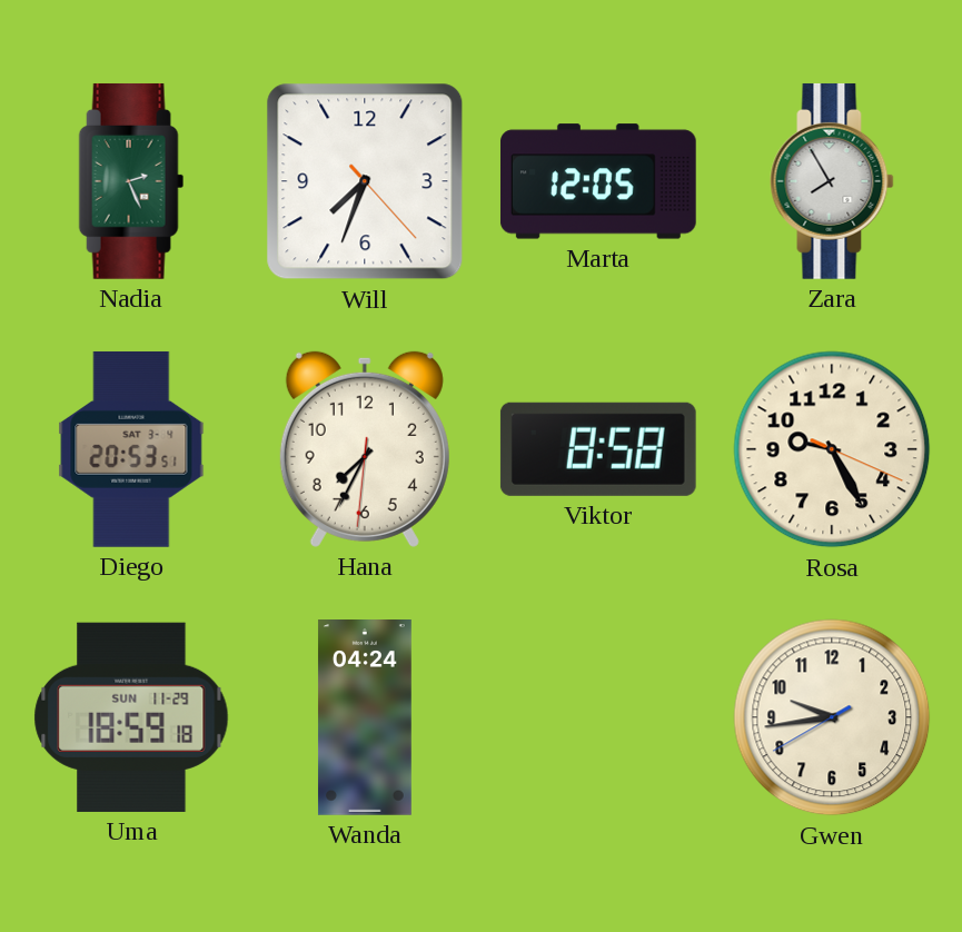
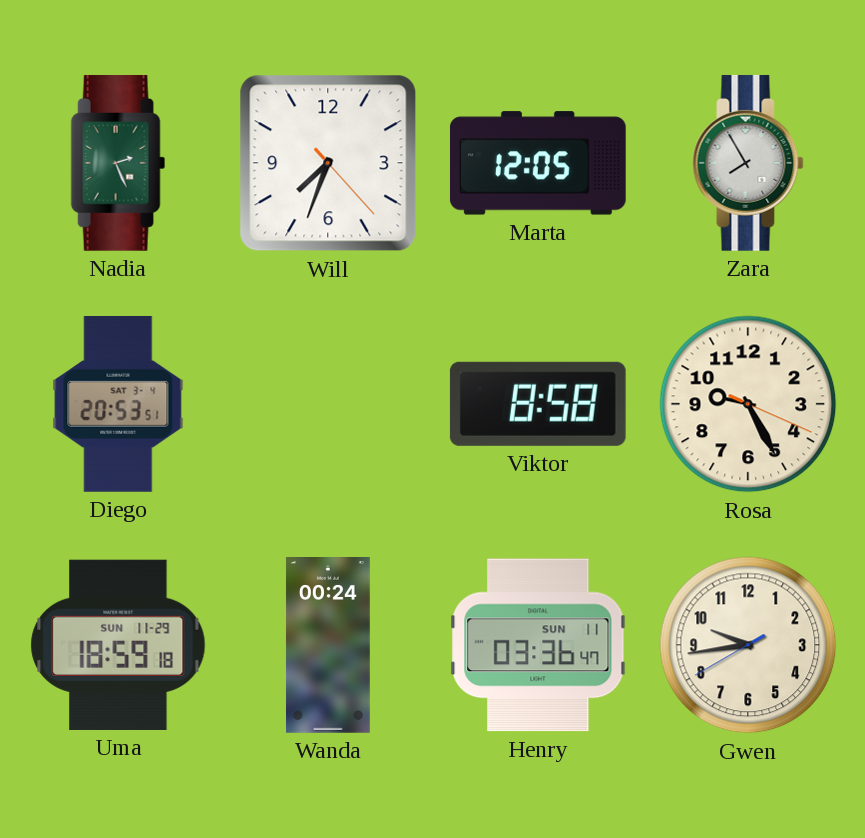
Hana: 7:34 -> none
Wanda: 04:24 -> 00:24
Henry: none -> 03:36
